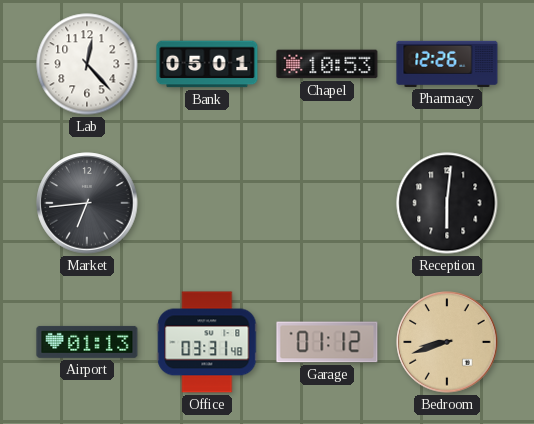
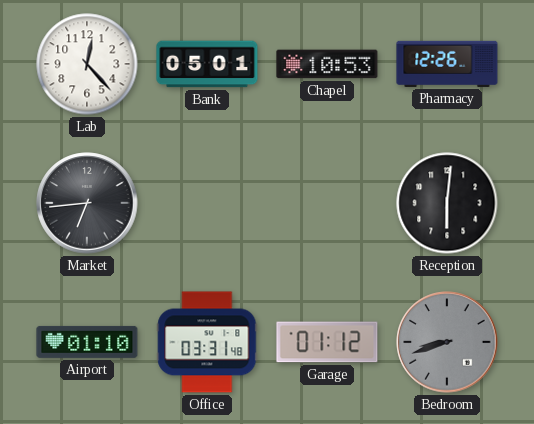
Airport: 01:13 -> 01:10
Bedroom dial: champagne -> grey
